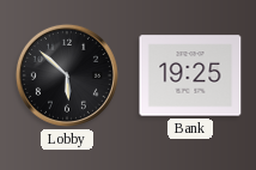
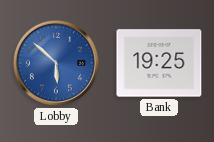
Lobby dial: black -> blue
